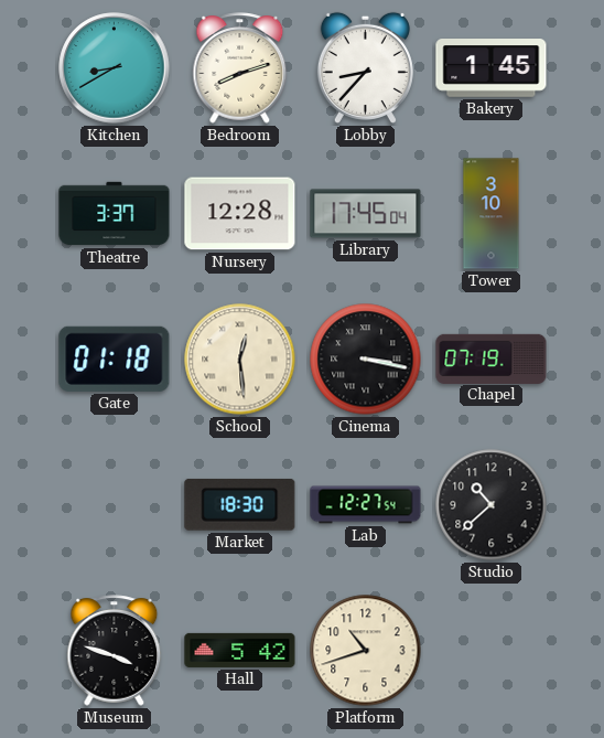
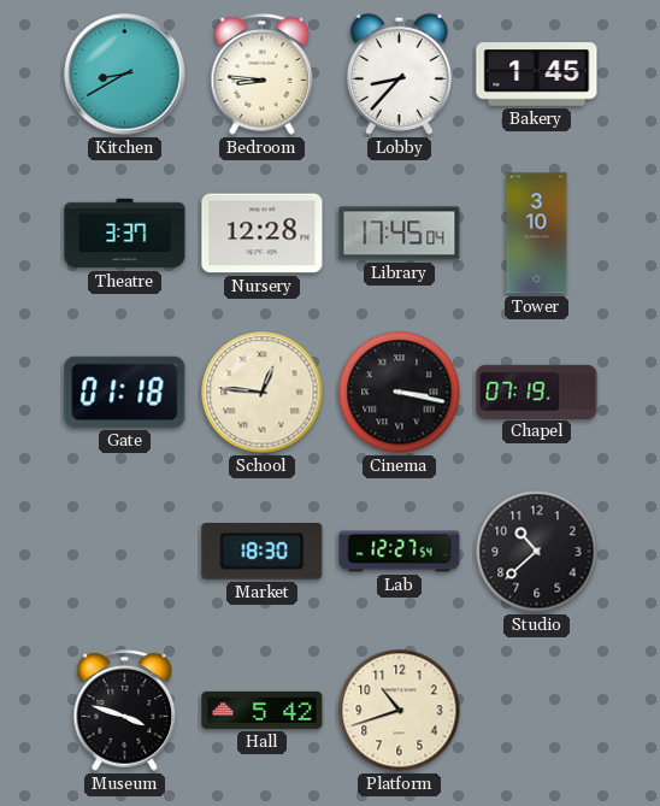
Bedroom: 8:12 -> 8:46
School: 12:29 -> 12:46
